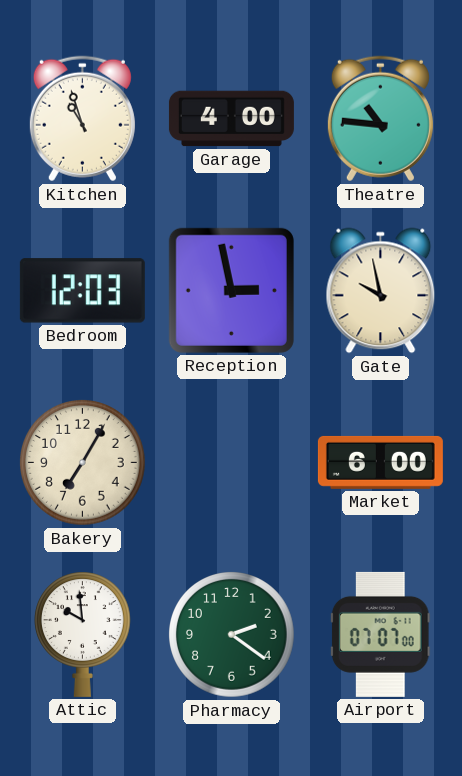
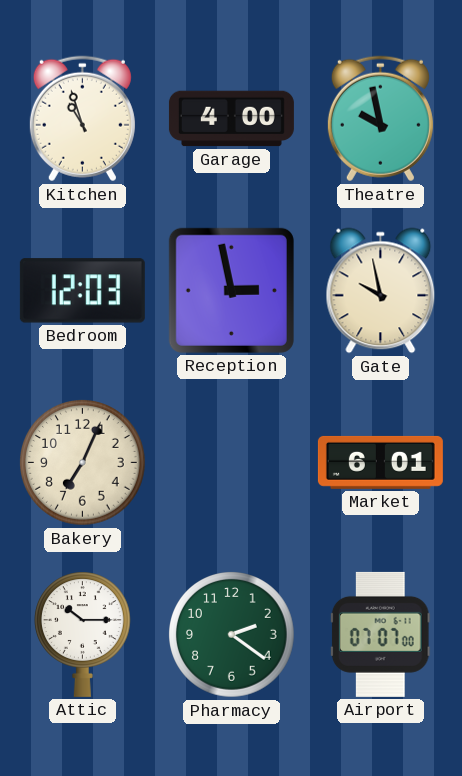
Theatre: 10:46 -> 9:58
Bakery: 7:05 -> 7:04
Market: 6:00 -> 6:01
Attic: 9:59 -> 10:15
